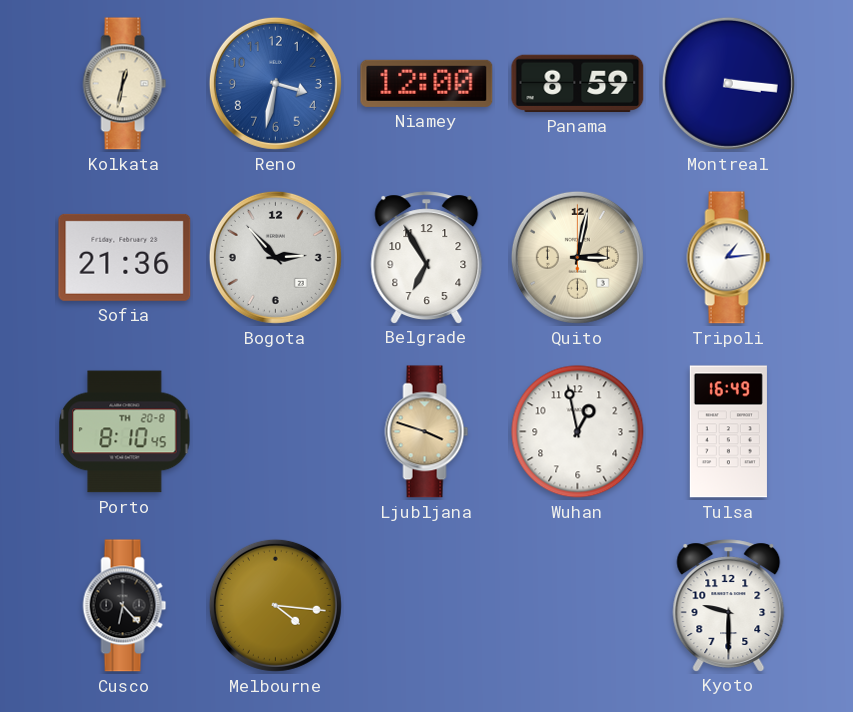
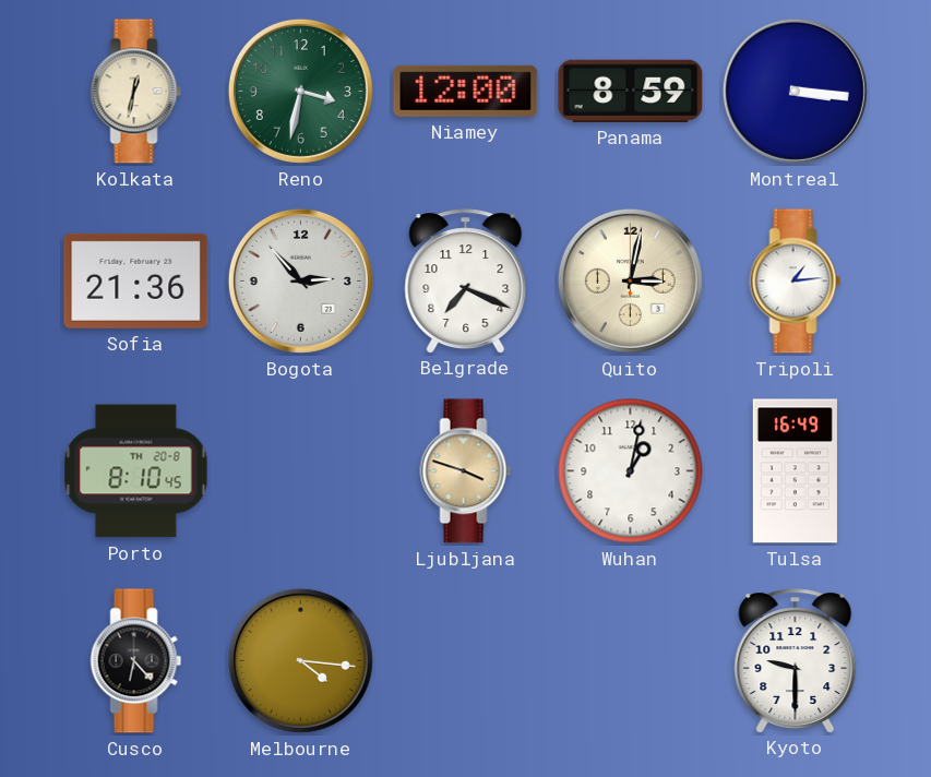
Reno dial: blue -> green
Belgrade: 6:55 -> 7:19
Wuhan: 12:58 -> 1:02
